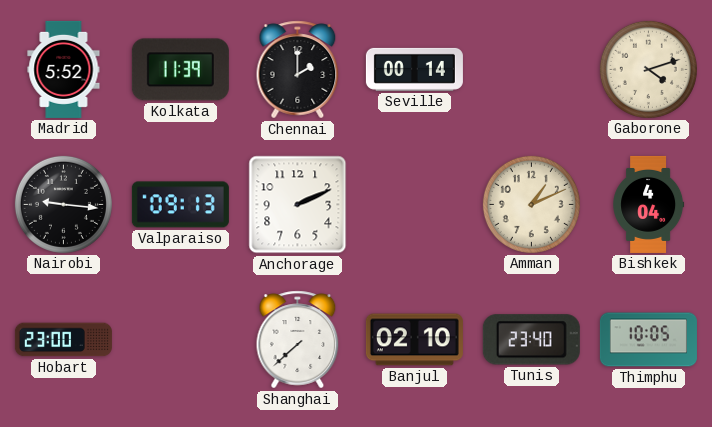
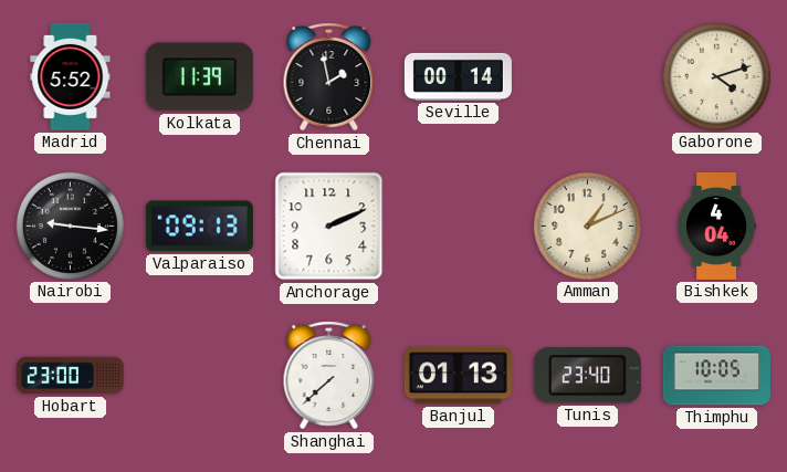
Chennai: 2:00 -> 1:58
Banjul: 02:10 -> 01:13
